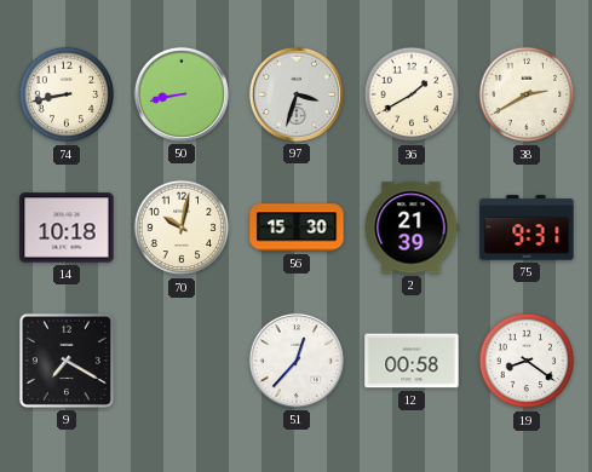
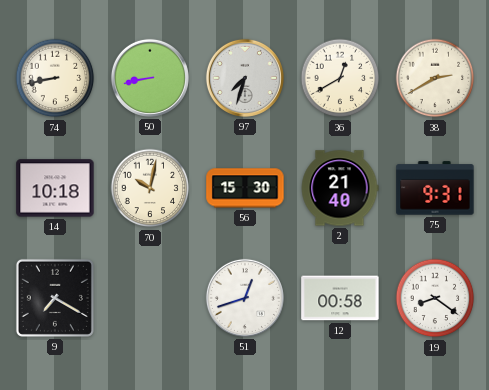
97: 3:33 -> 7:33
36: 1:40 -> 12:40
2: 21:39 -> 21:40
51: 12:37 -> 12:42
